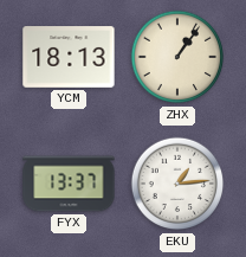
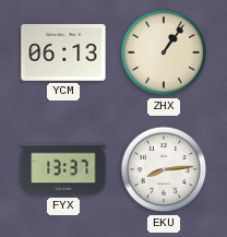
YCM: 18:13 -> 06:13
EKU: 1:14 -> 8:14
